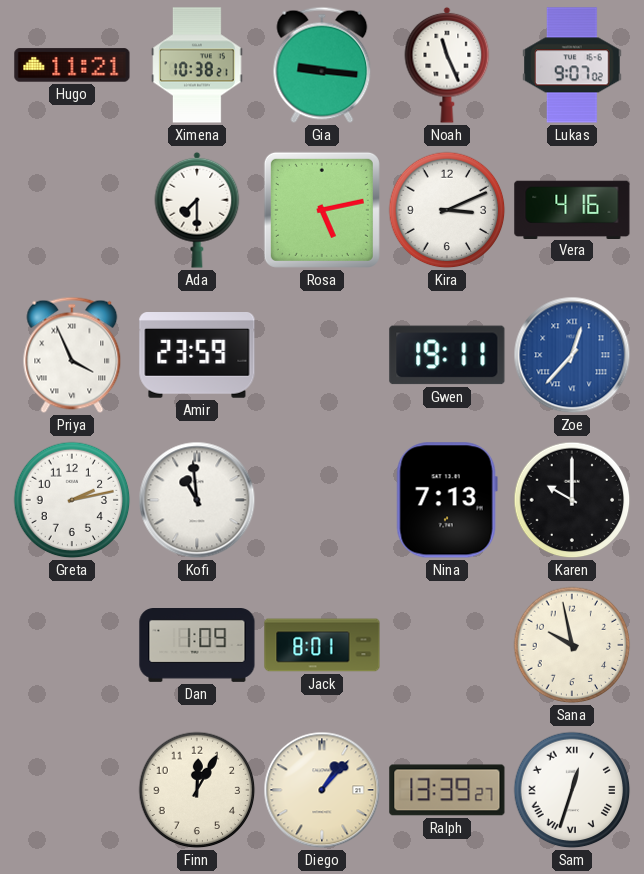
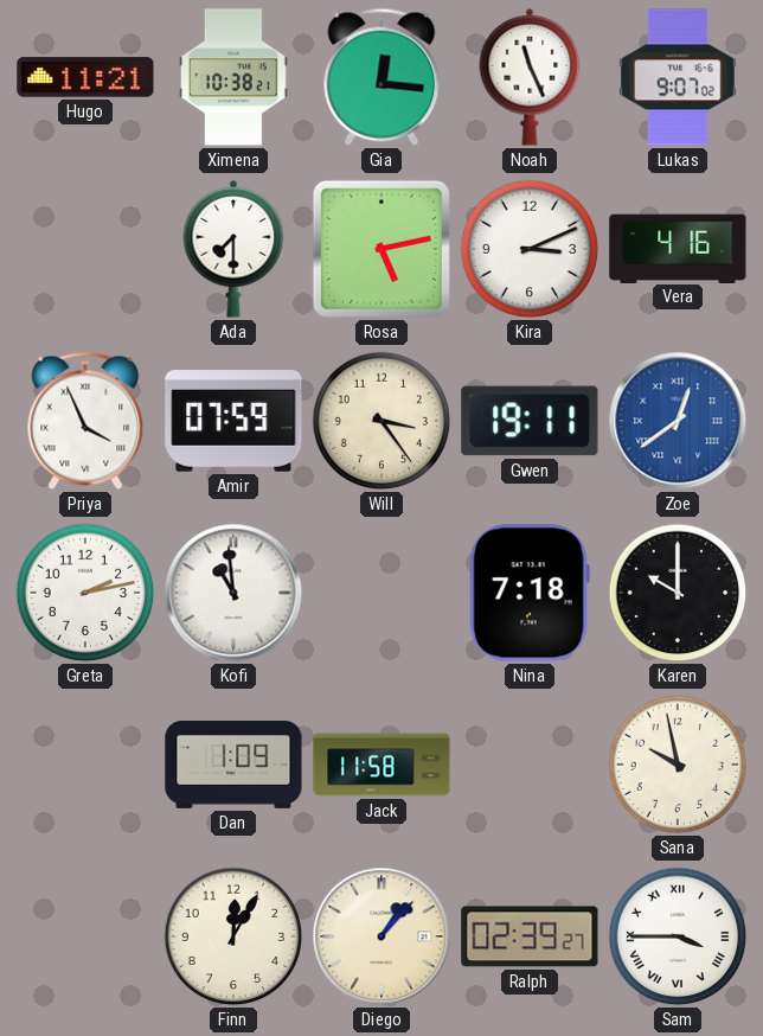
Gia: 9:16 -> 12:16
Amir: 23:59 -> 07:59
Will: none -> 3:24
Zoe: 12:37 -> 12:39
Nina: 7:13 -> 7:18
Jack: 8:01 -> 11:58
Ralph: 13:39 -> 02:39
Sam: 12:33 -> 3:45
